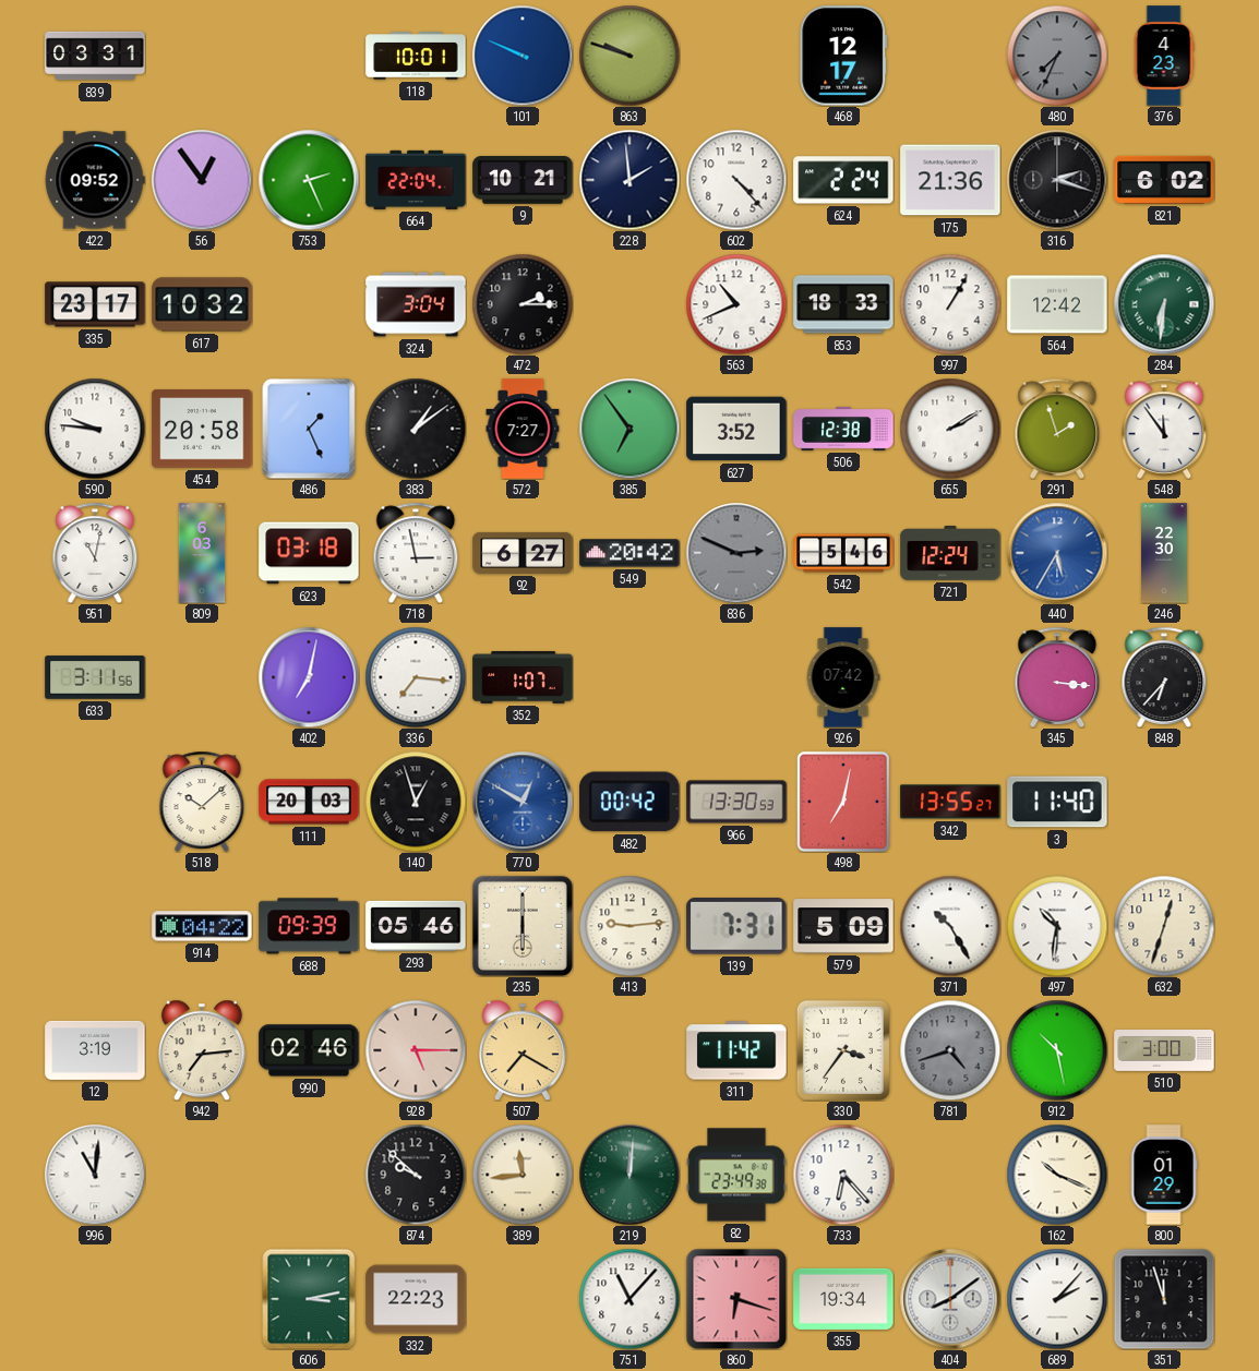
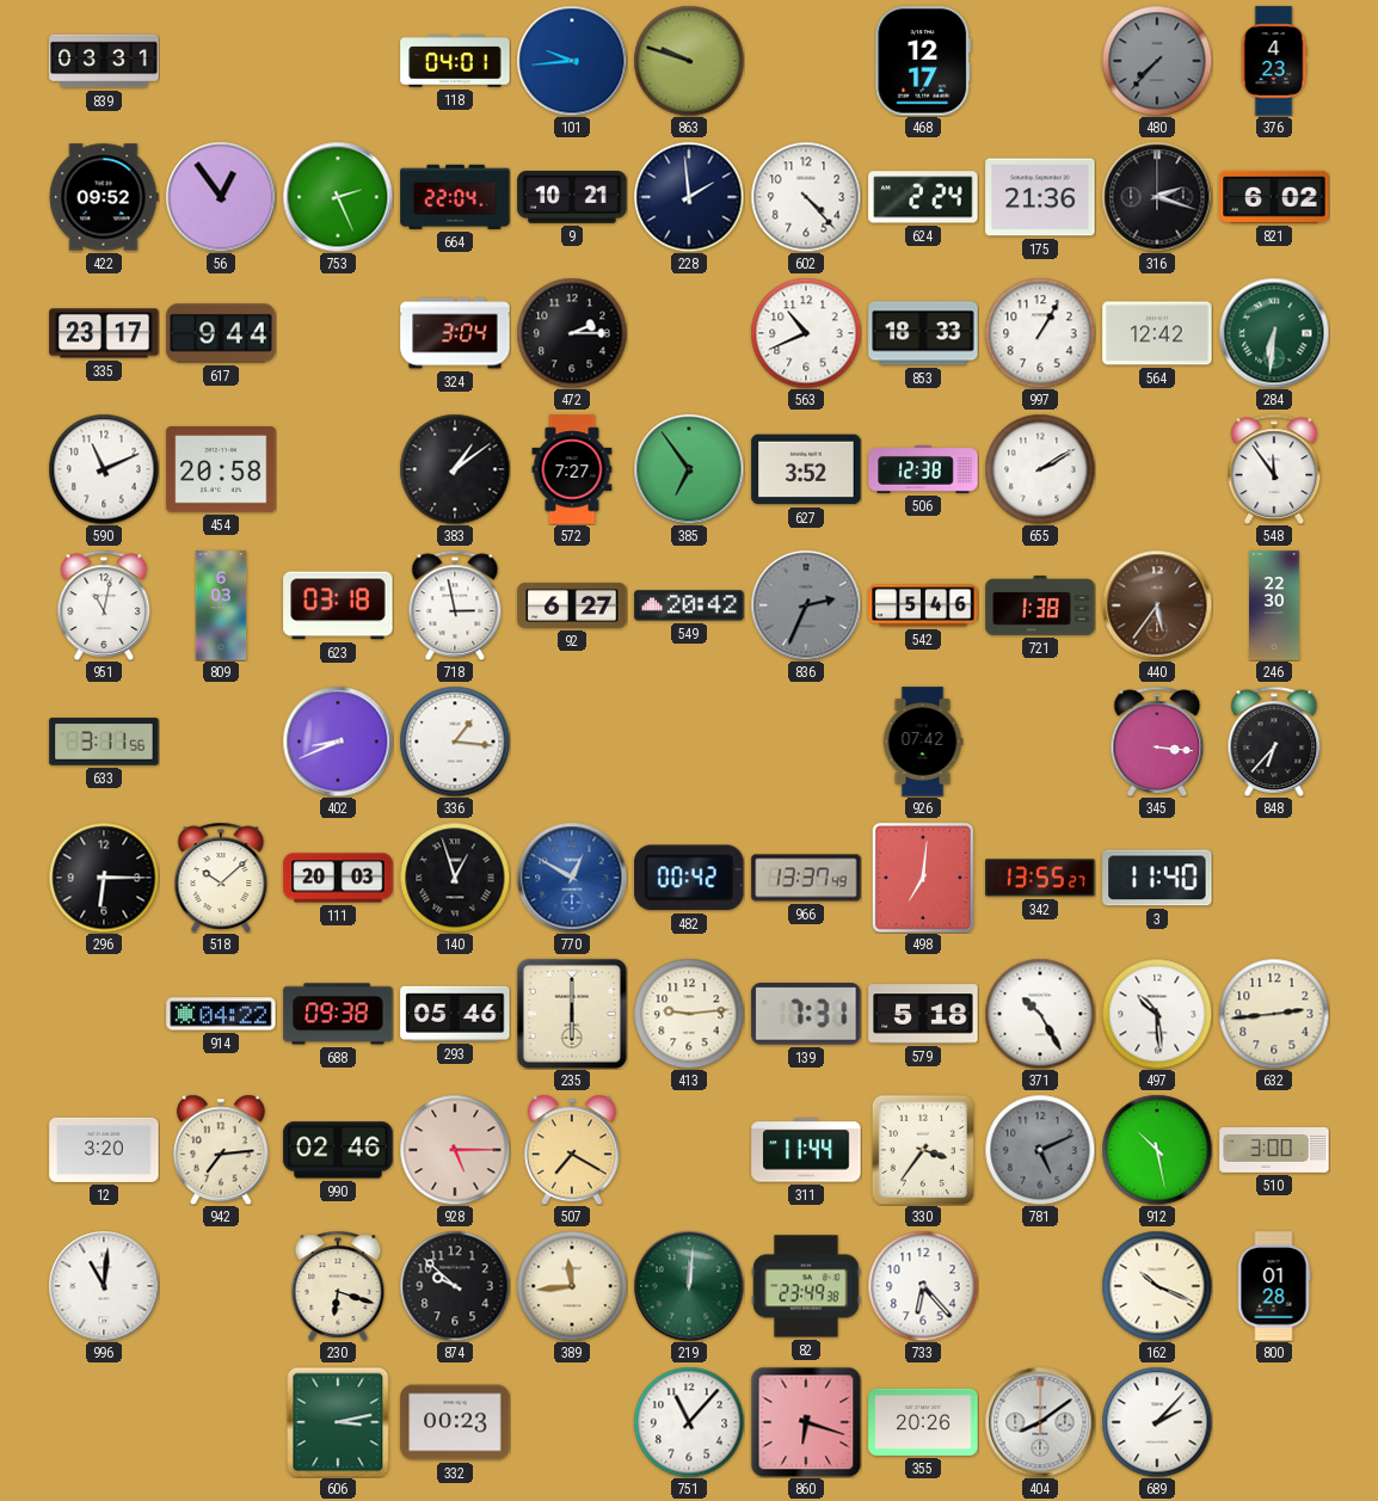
118: 10:01 -> 04:01
101: 9:49 -> 9:44
480: 7:34 -> 7:37
617: 10:32 -> 9:44
590: 9:46 -> 11:11
486: 1:26 -> none
291: 1:57 -> none
836: 2:49 -> 2:34
721: 12:24 -> 1:38
440: 5:35 -> 5:36
440 dial: blue -> brown
402: 7:02 -> 8:41
336: 7:16 -> 1:16
352: 1:07 -> none
296: none -> 6:15
966: 13:30 -> 13:37
498: 7:02 -> 7:01
688: 09:39 -> 09:38
579: 5:09 -> 5:18
497: 10:31 -> 10:29
632: 12:33 -> 2:44
12: 3:19 -> 3:20
311: 11:42 -> 11:44
781: 4:42 -> 5:11
230: none -> 6:18
800: 01:29 -> 01:28
332: 22:23 -> 00:23
355: 19:34 -> 20:26
351: 11:57 -> none
